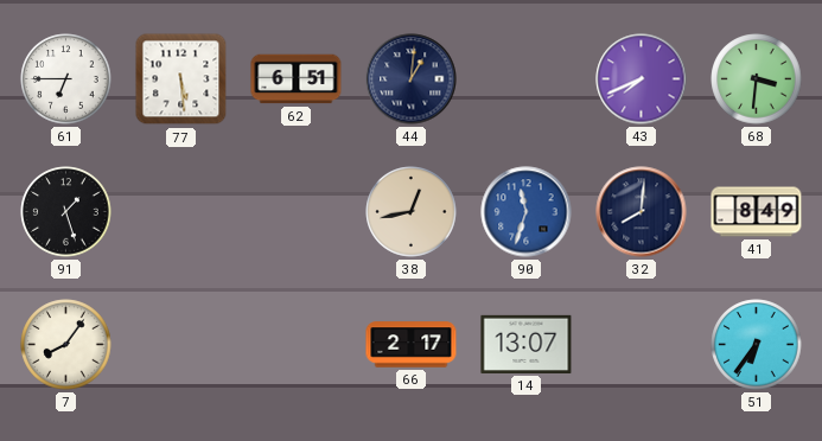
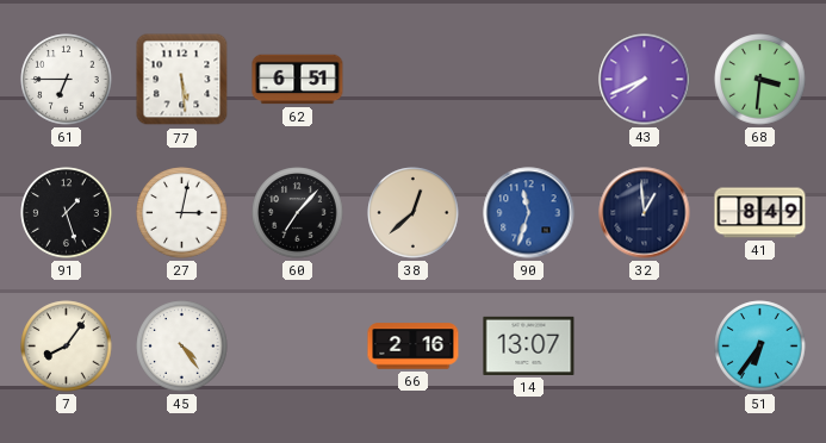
44: 1:01 -> none
27: none -> 3:02
60: none -> 7:07
38: 12:43 -> 12:38
32: 8:01 -> 12:59
45: none -> 4:24
66: 2:17 -> 2:16
